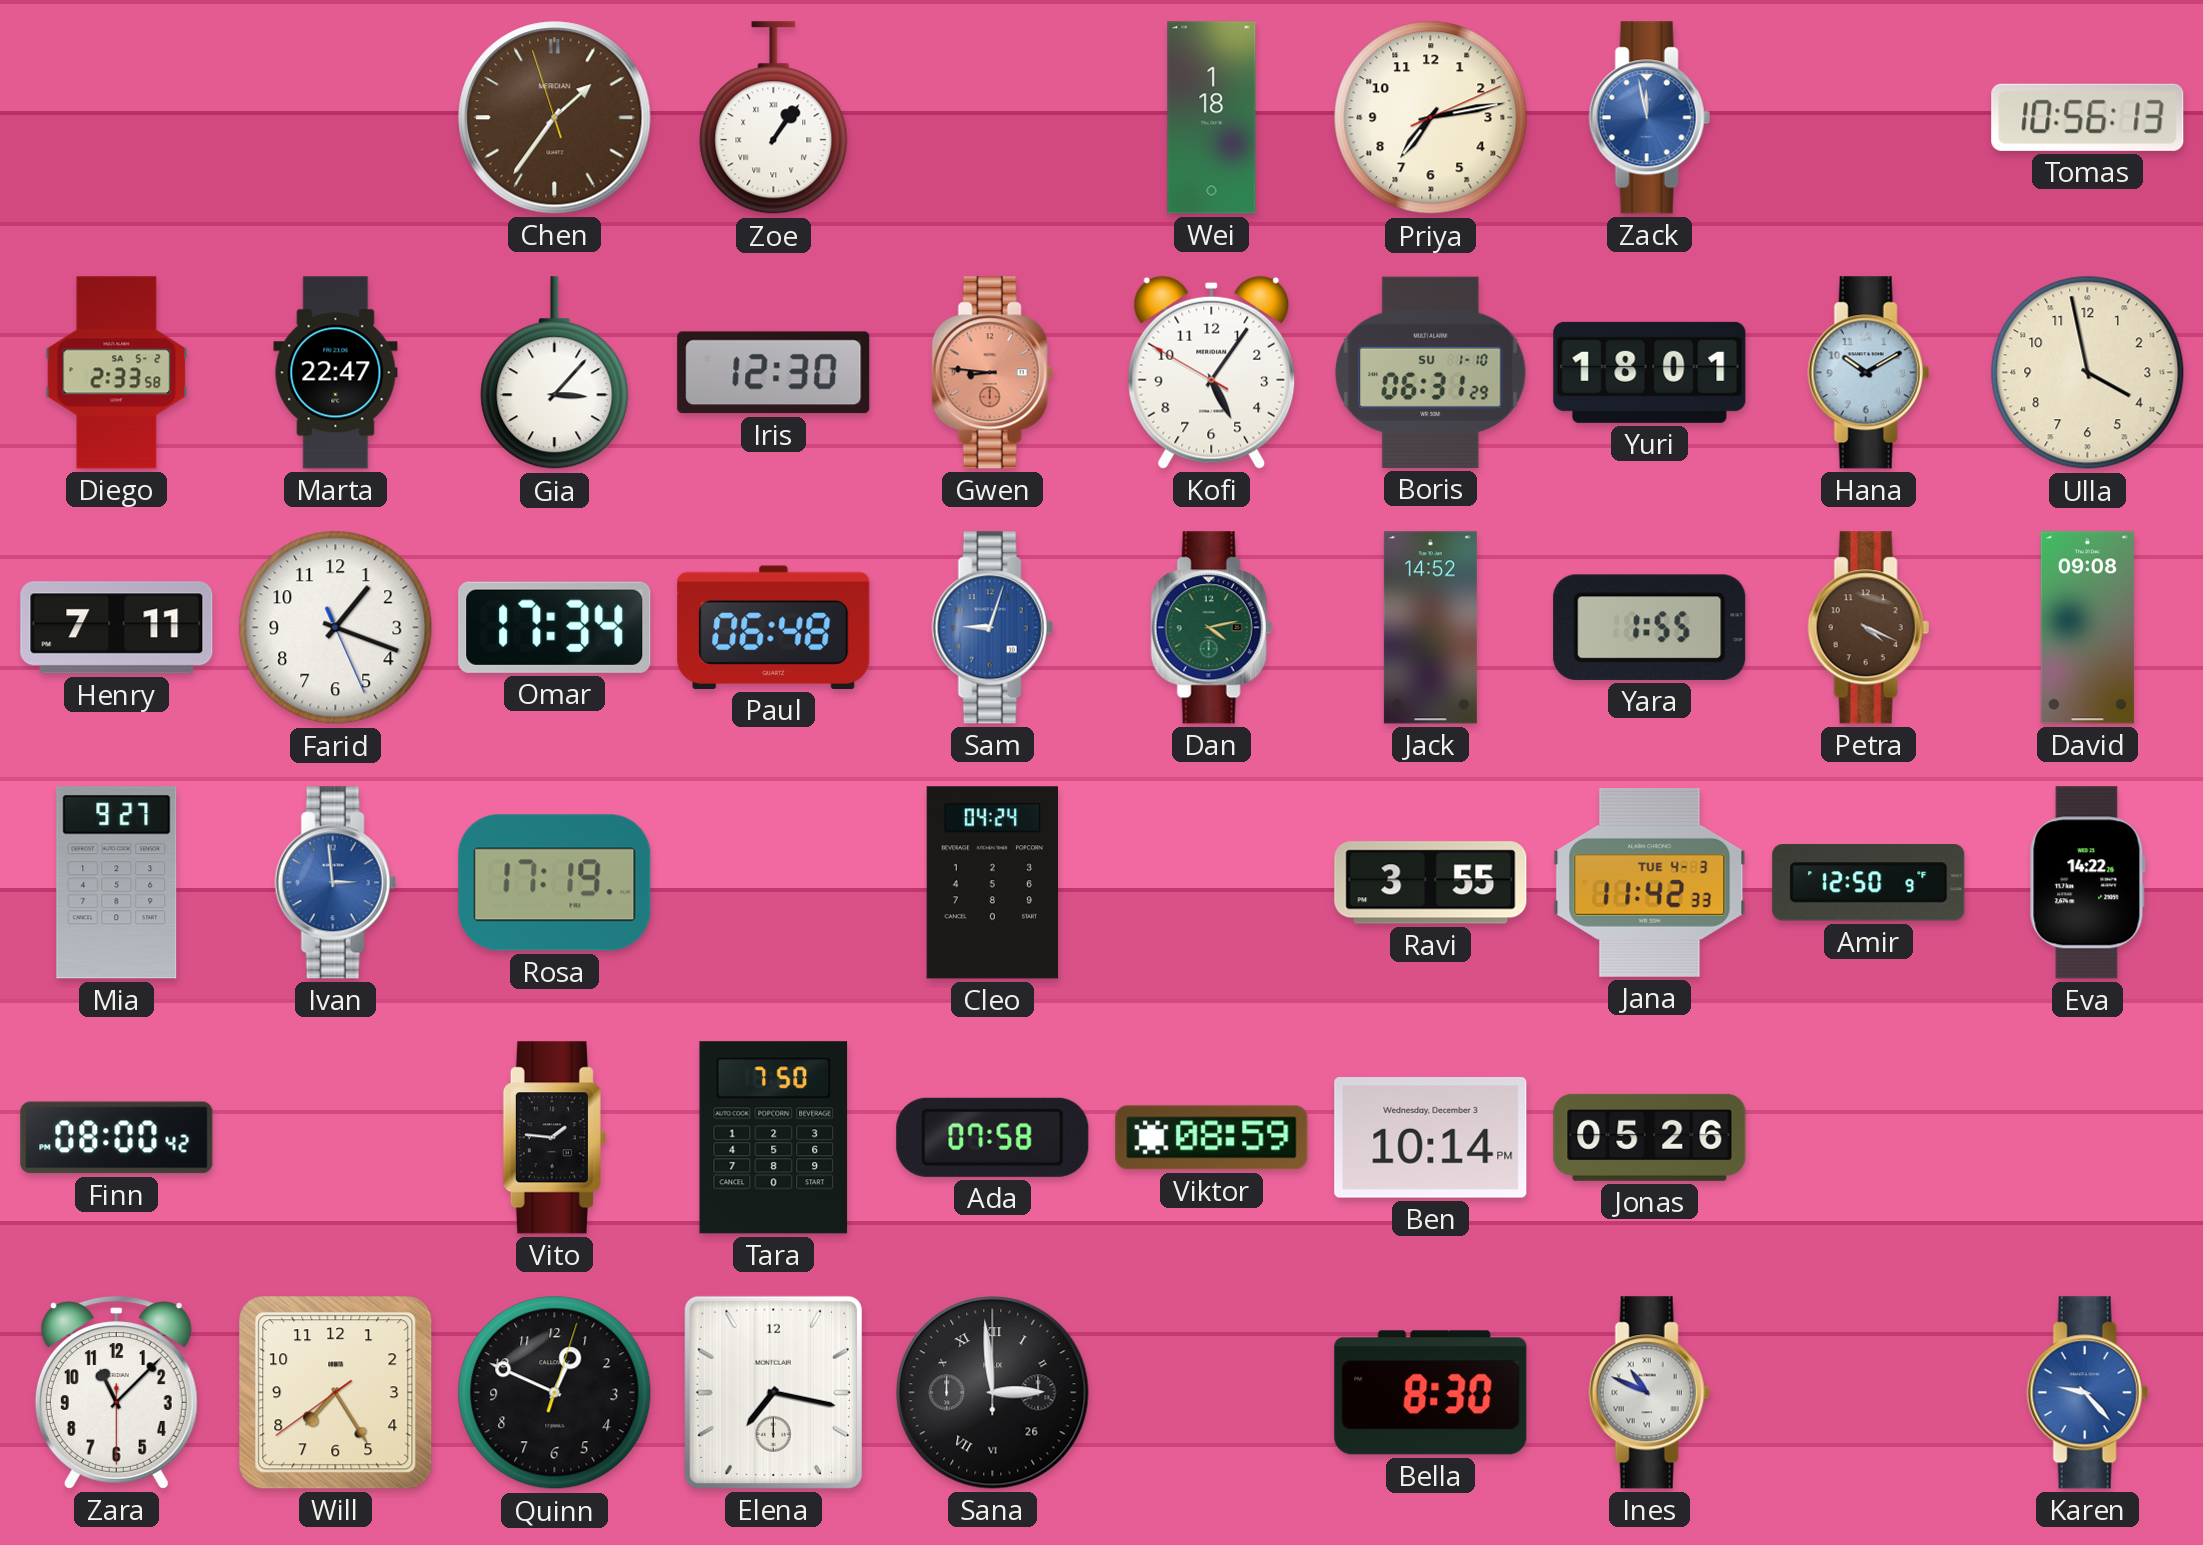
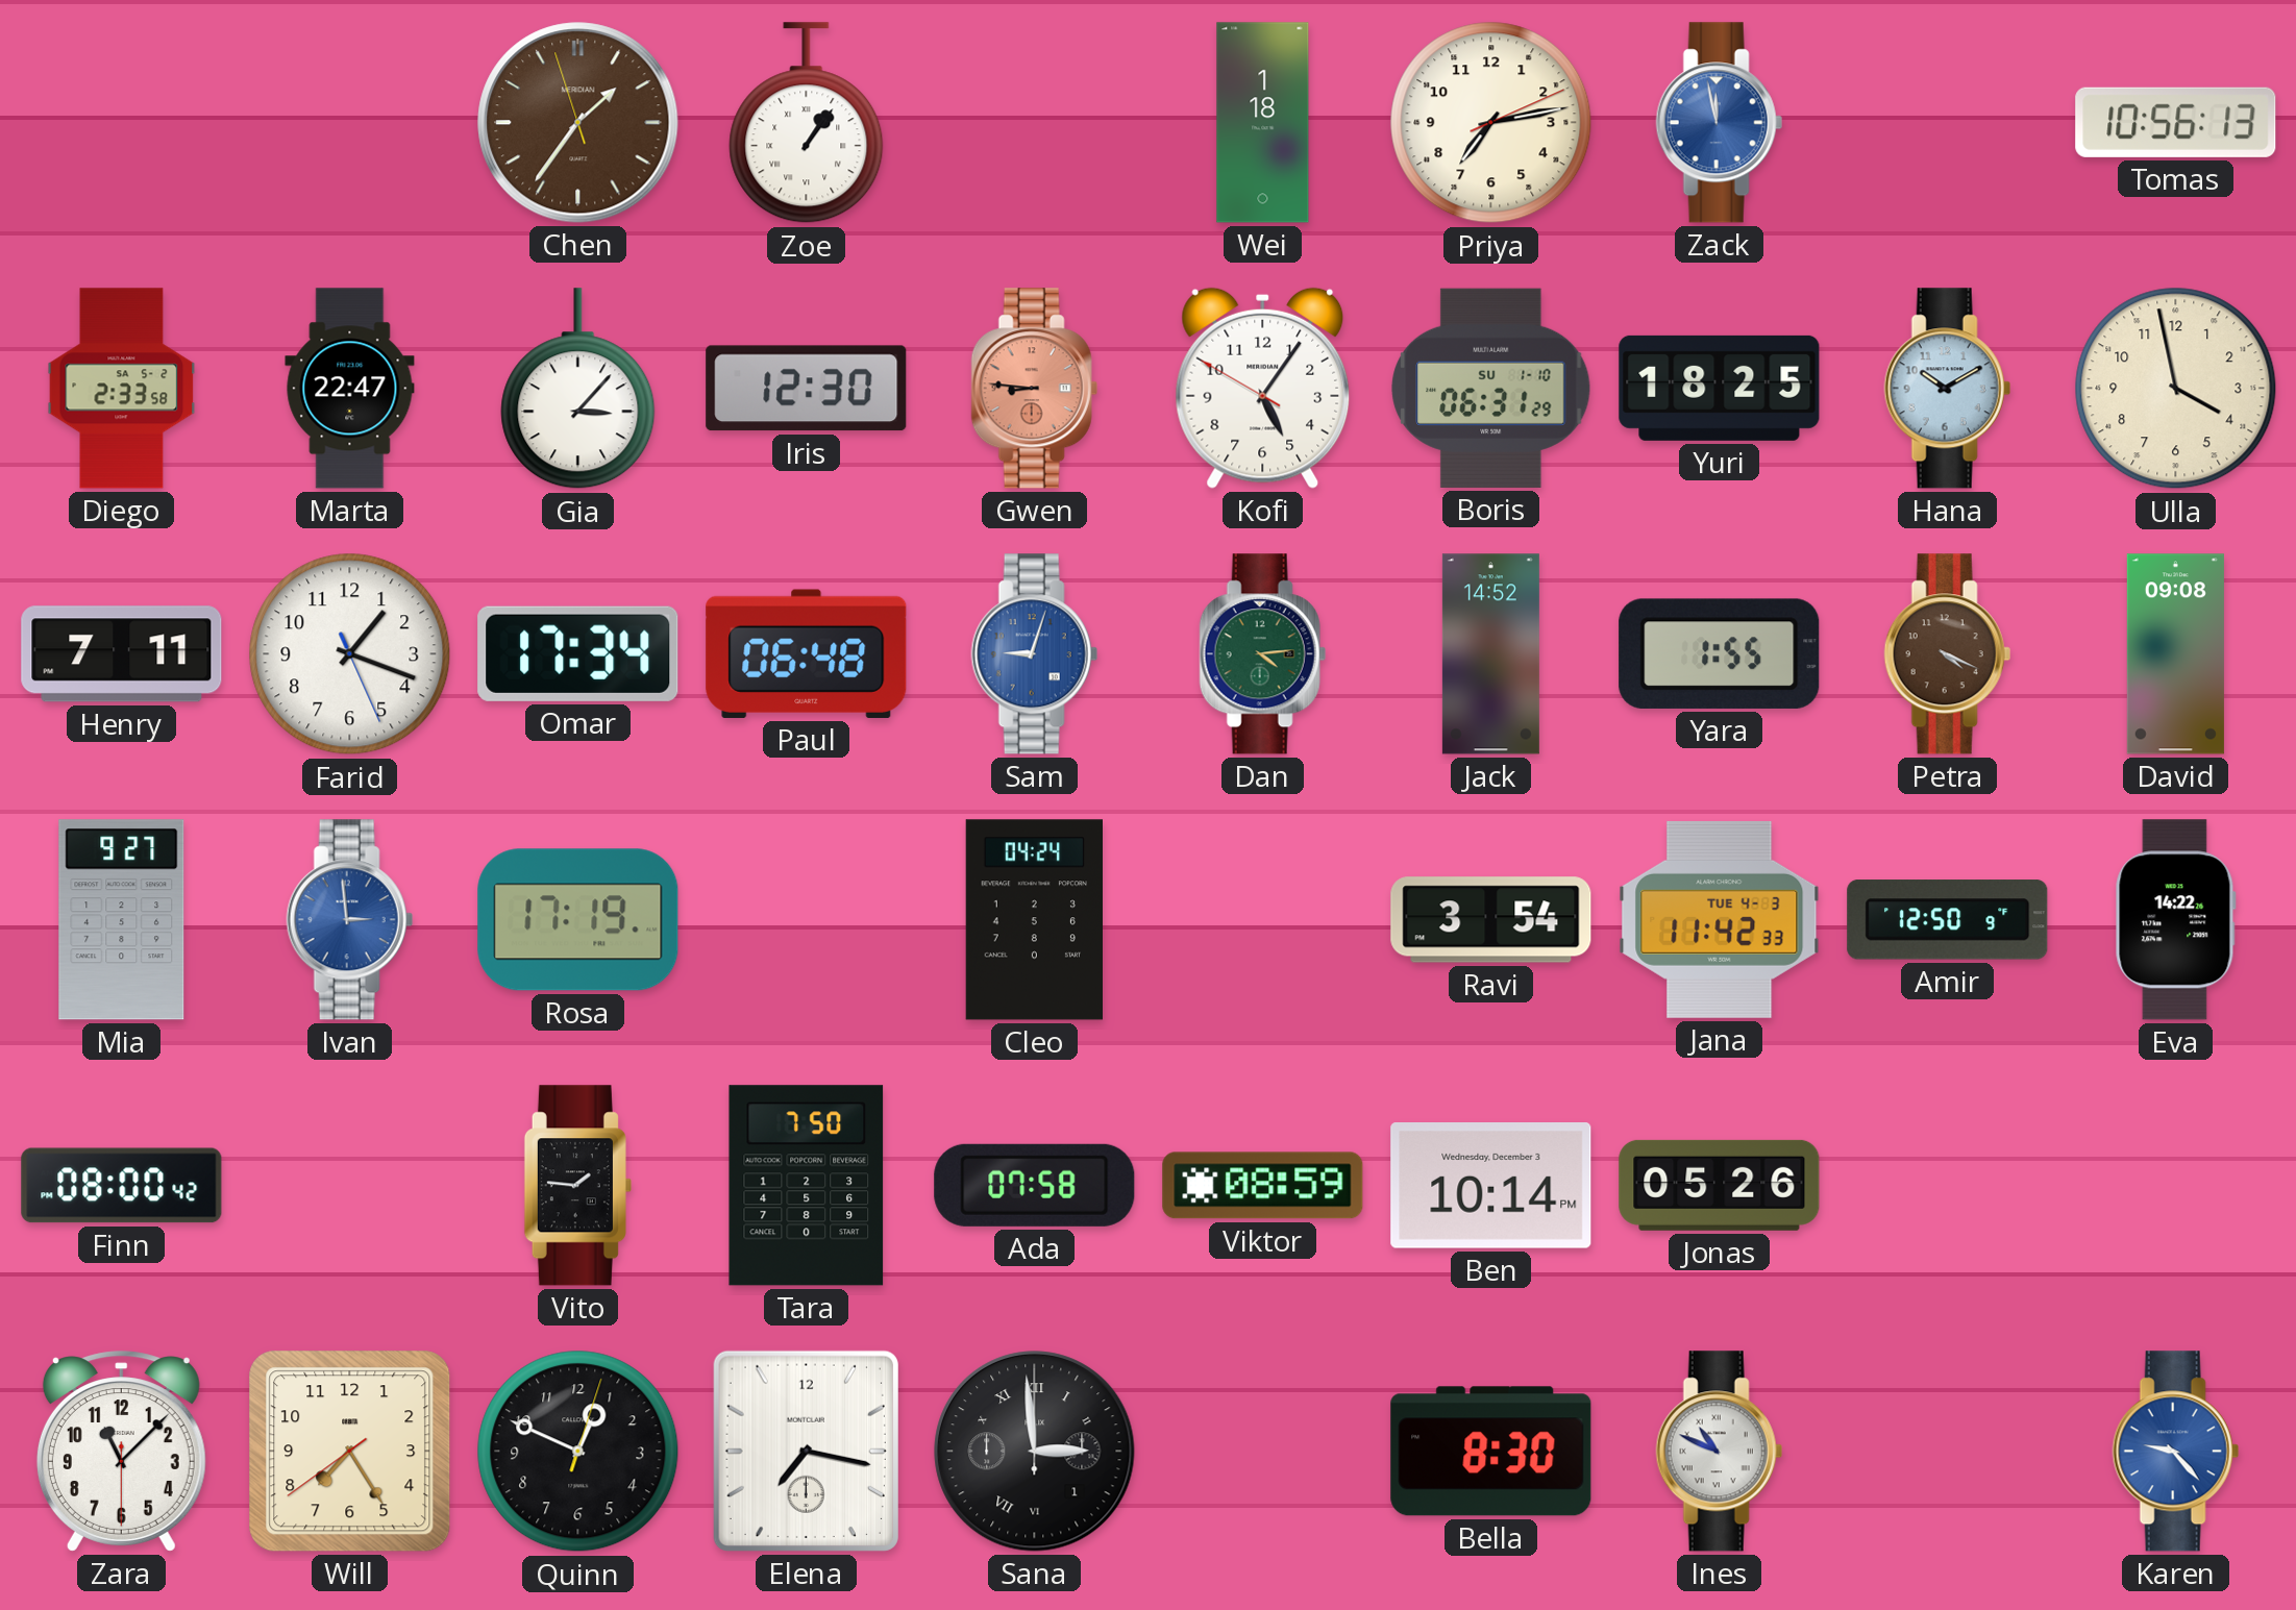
Yuri: 18:01 -> 18:25
Dan: 4:13 -> 4:14
Ravi: 3:55 -> 3:54
Sana date: 26 -> 1
